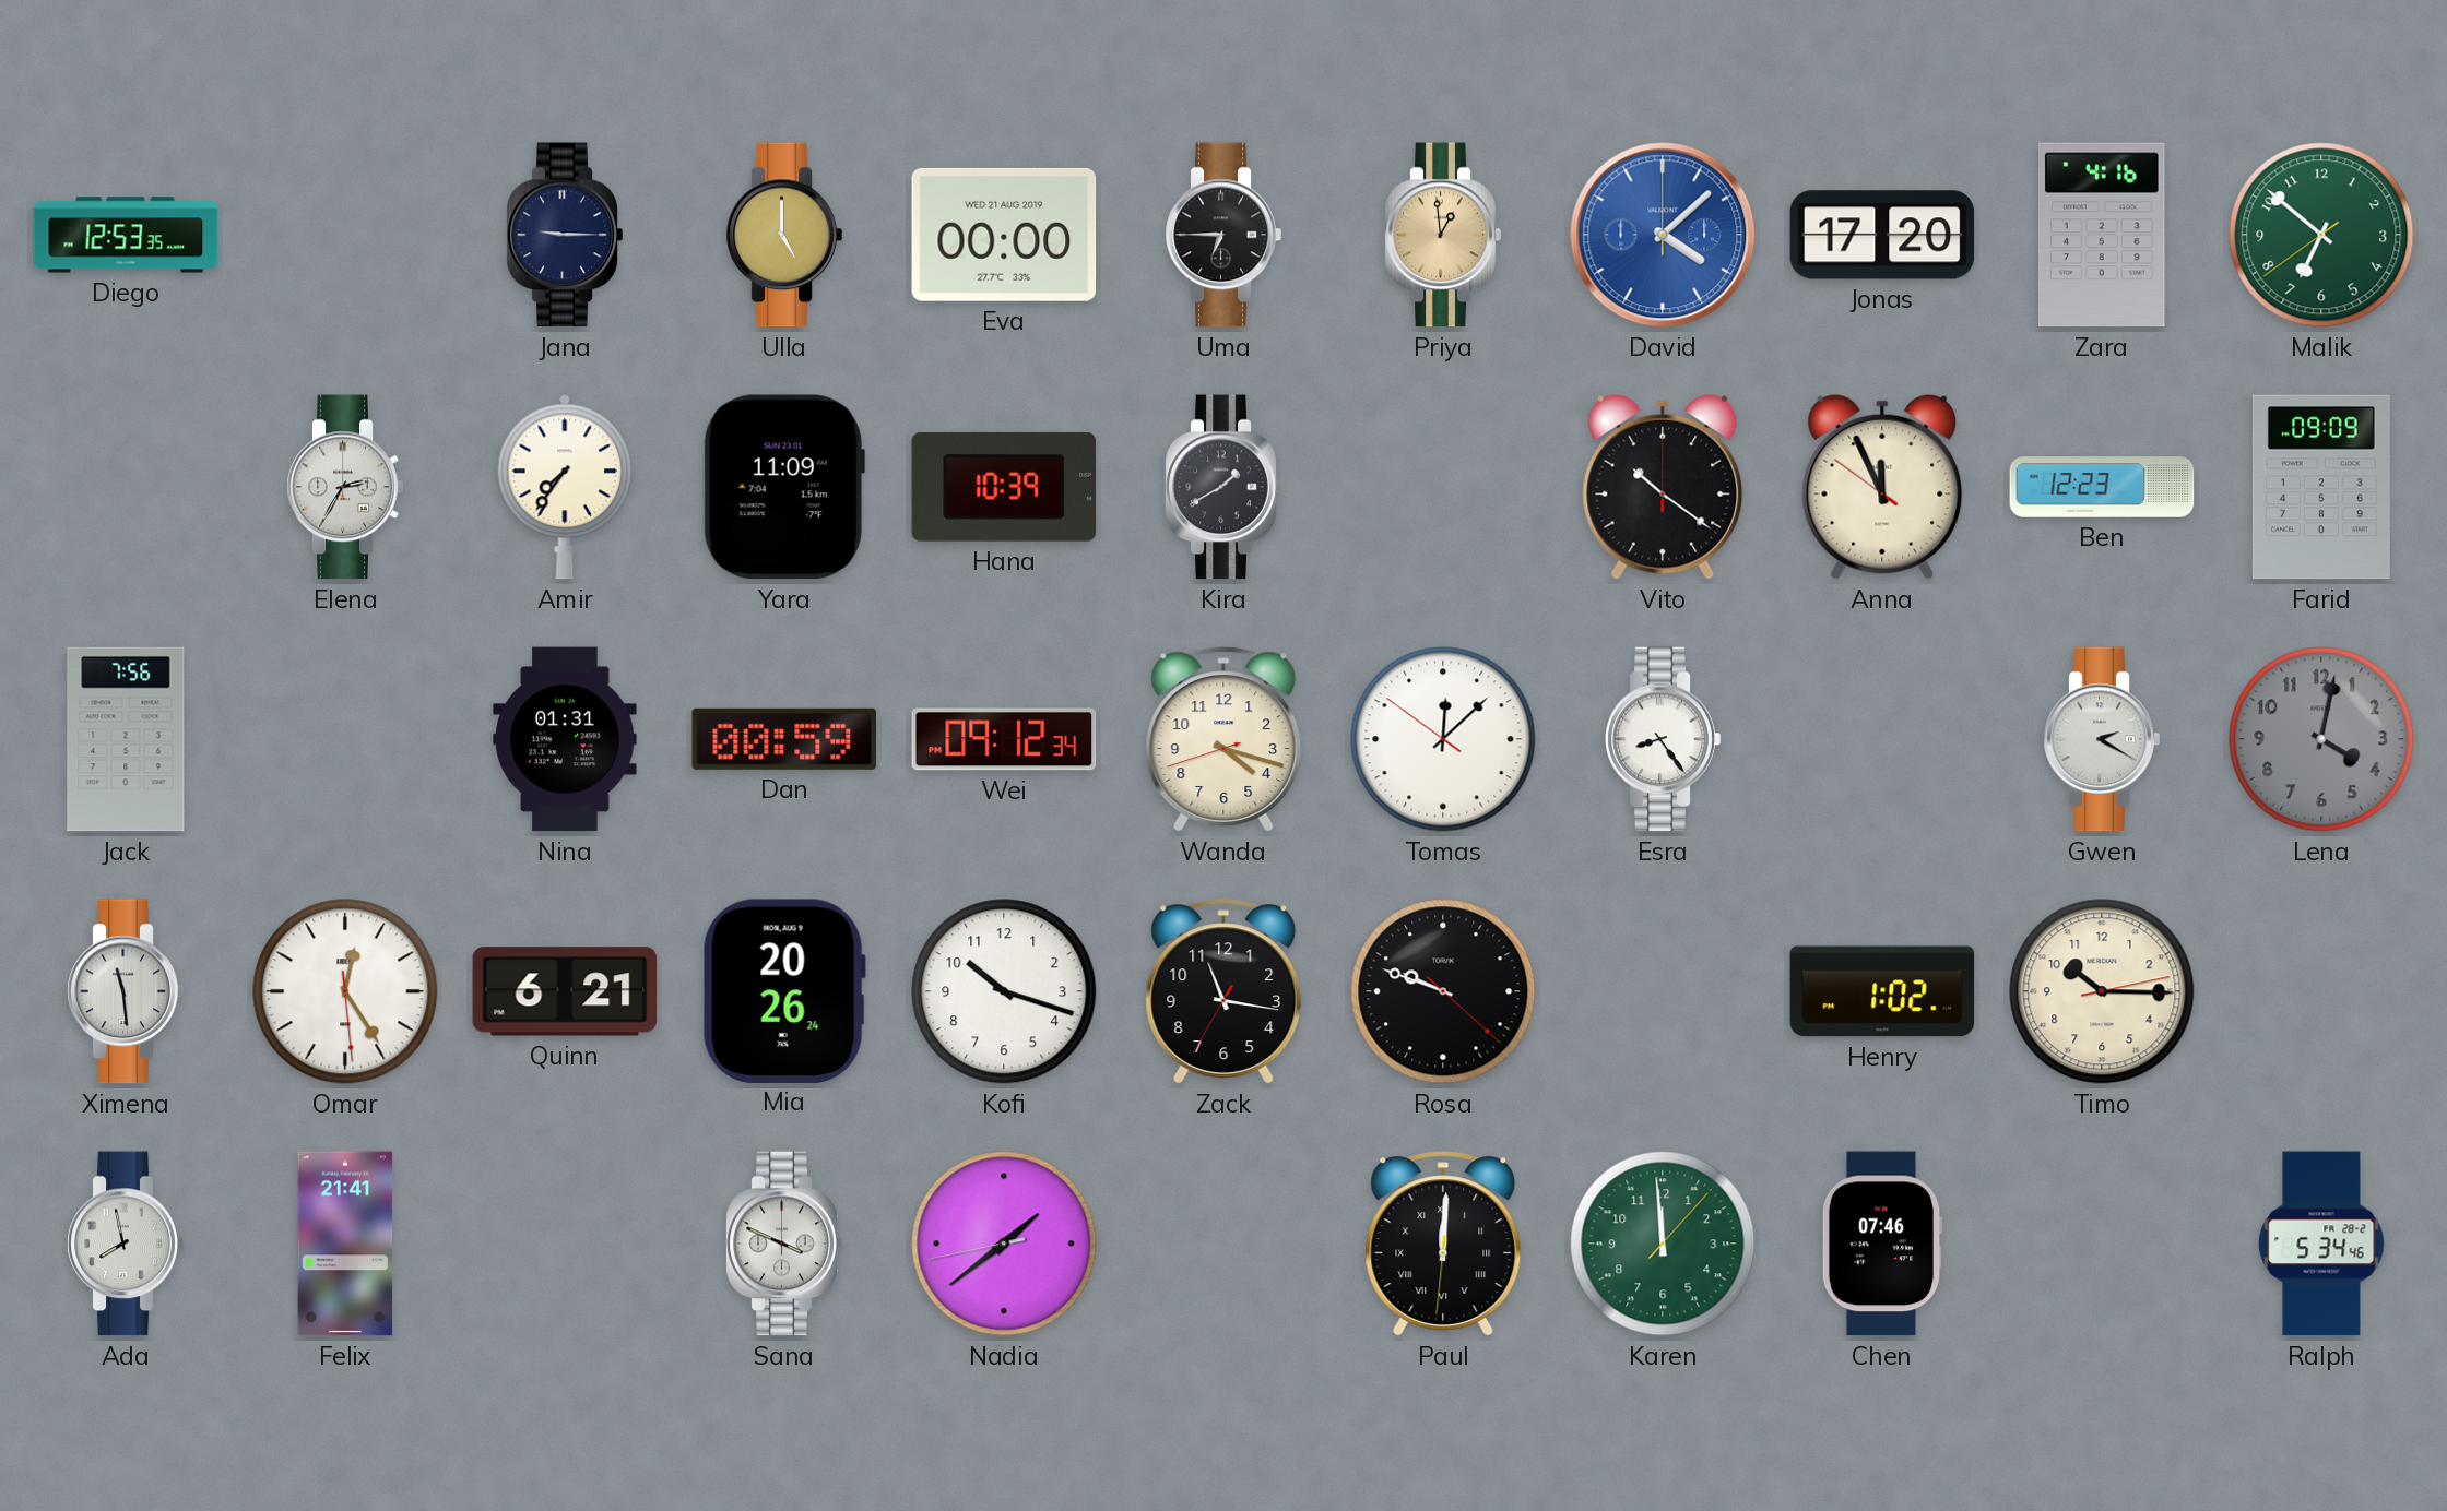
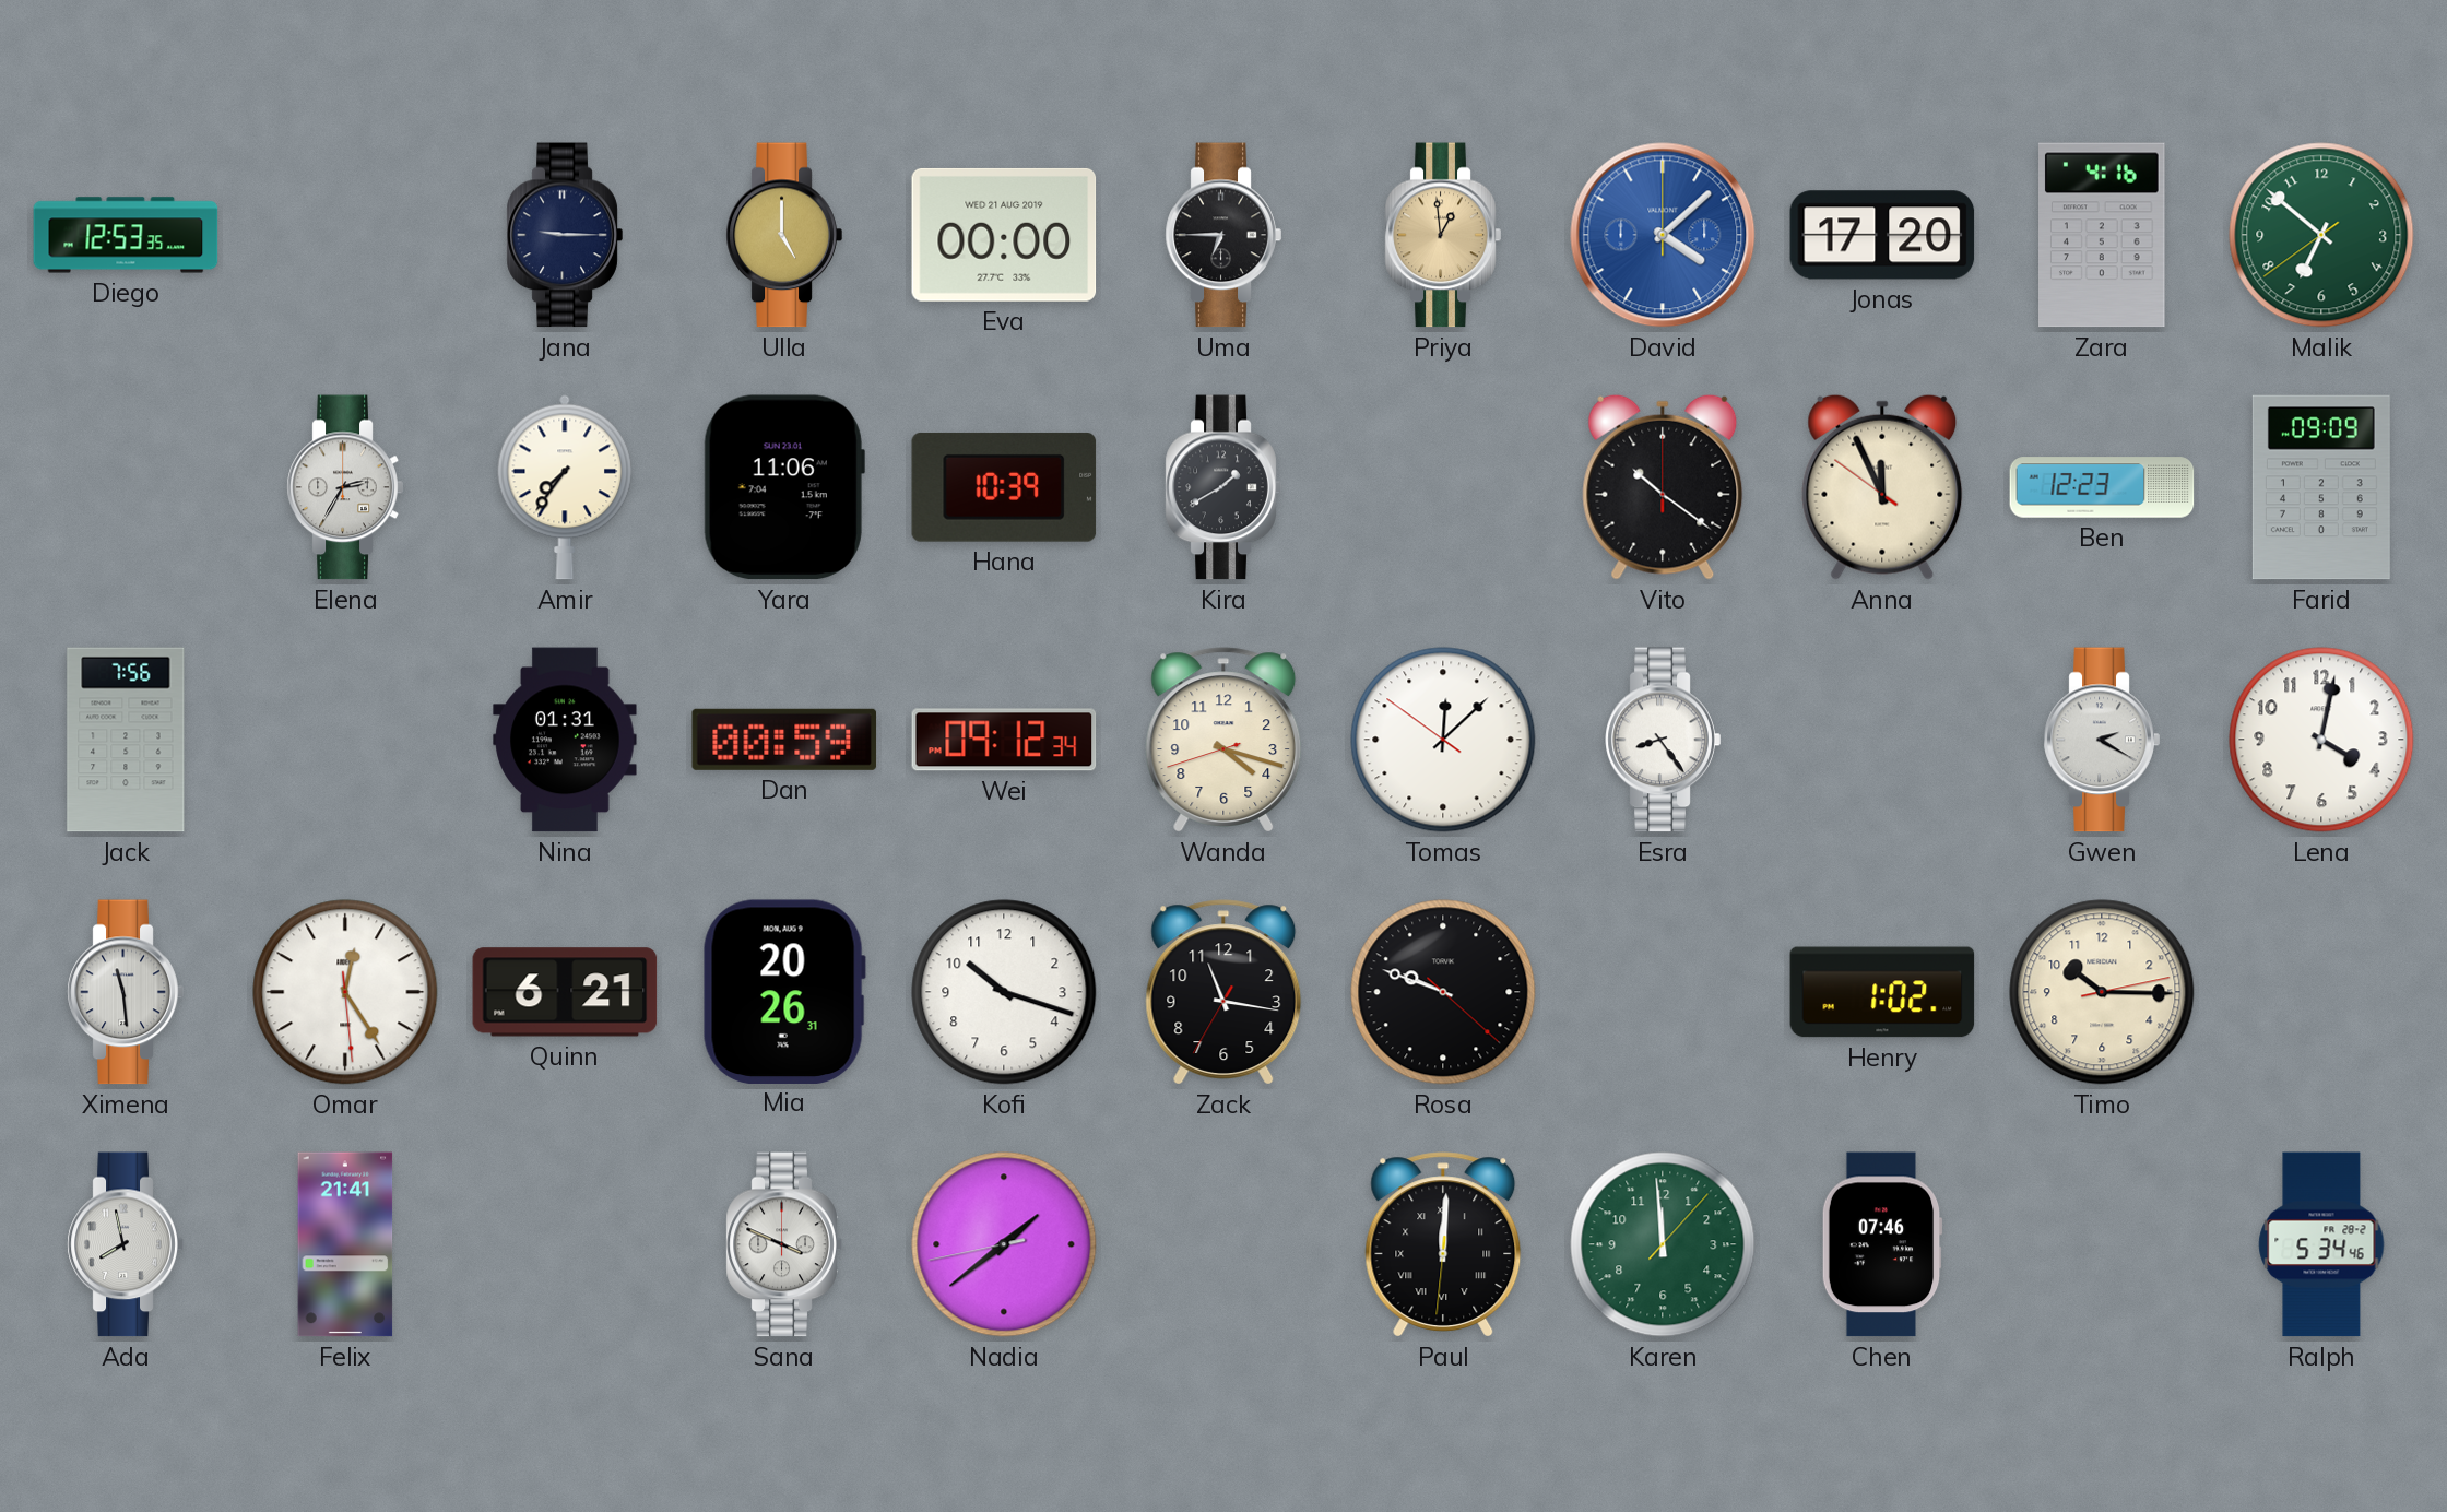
Yara: 11:09 -> 11:06
Lena dial: grey -> white
Mia: 20:26:24 -> 20:26:31
